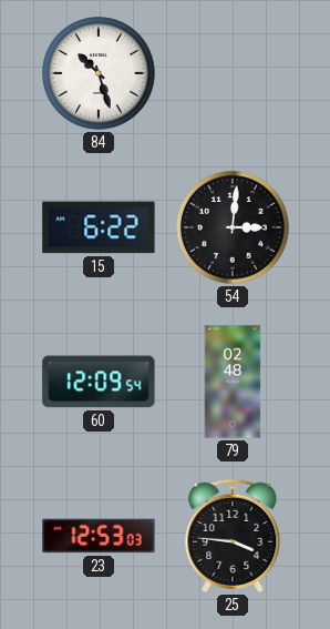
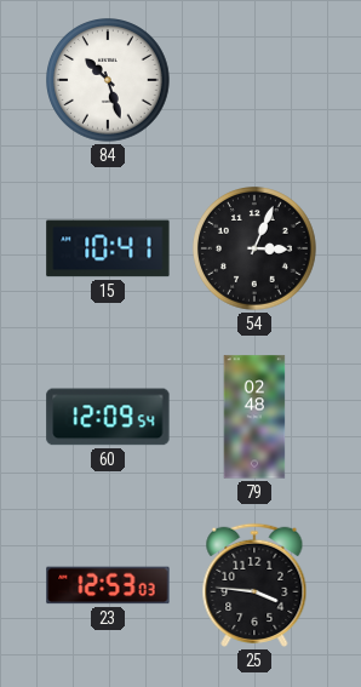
15: 6:22 -> 10:41
54: 3:01 -> 3:04
